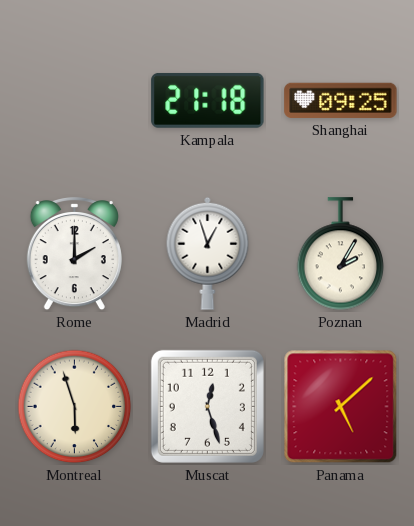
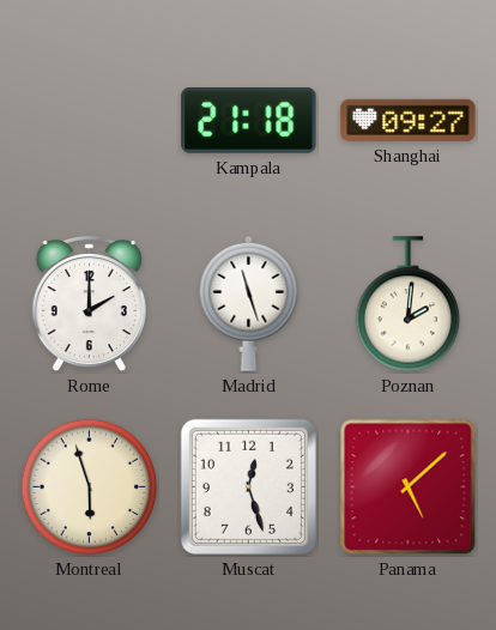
Shanghai: 09:25 -> 09:27
Madrid: 12:57 -> 11:27
Poznan: 2:05 -> 2:01
